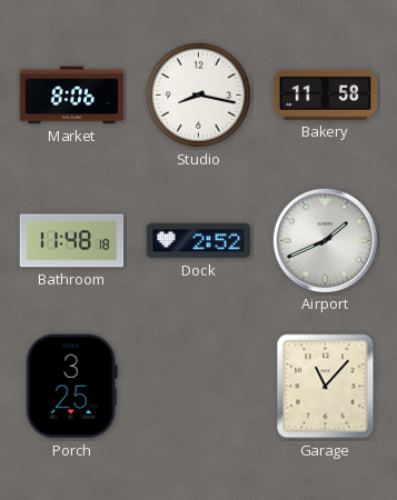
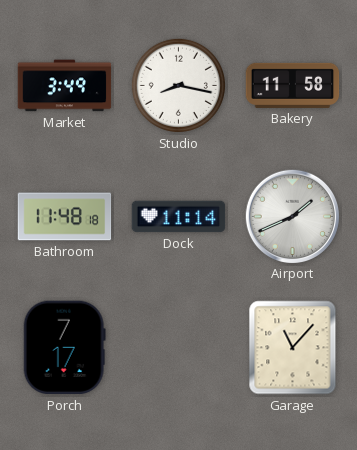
Market: 8:06 -> 3:49
Dock: 2:52 -> 11:14
Porch: 3:25 -> 7:17
